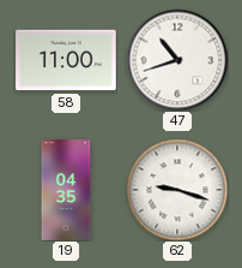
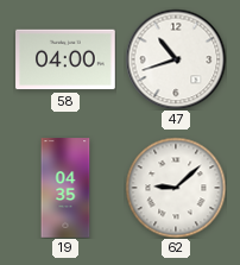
58: 11:00 -> 04:00
62: 9:18 -> 9:08
